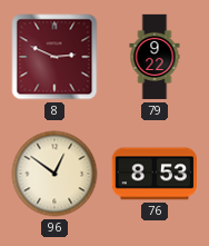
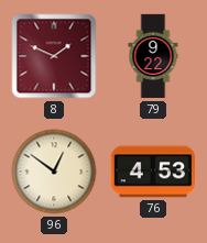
8: 2:49 -> 1:49
76: 8:53 -> 4:53
